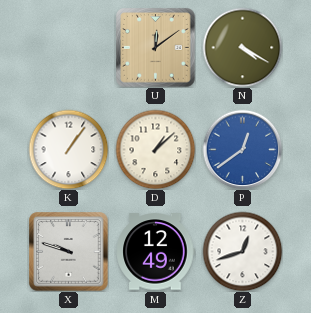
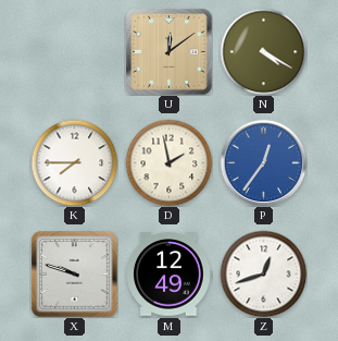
K: 1:06 -> 7:45
D: 1:08 -> 1:58
P: 12:39 -> 12:36
